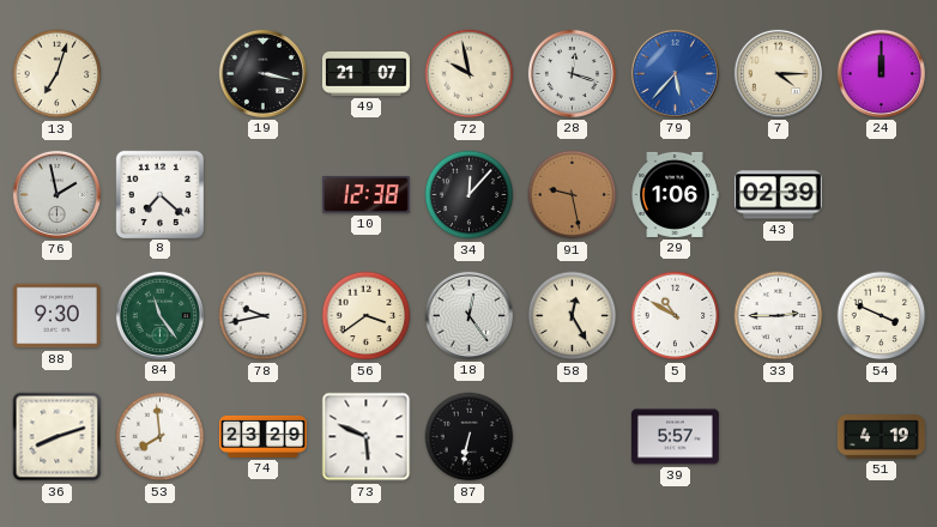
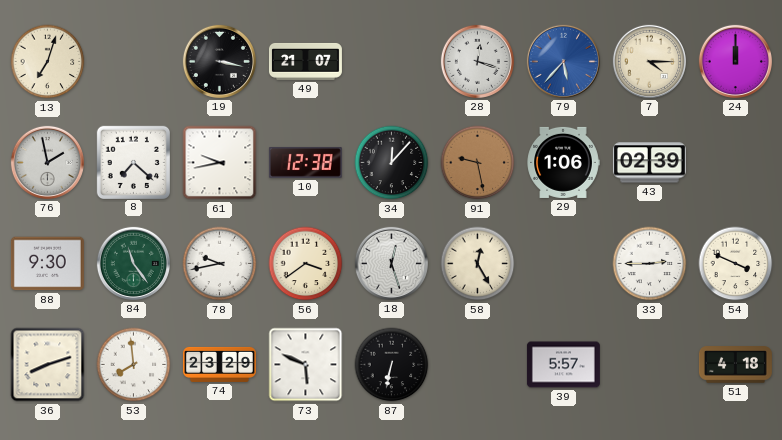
72: 9:58 -> none
61: none -> 9:43
18: 12:24 -> 12:27
5: 10:50 -> none
51: 4:19 -> 4:18
